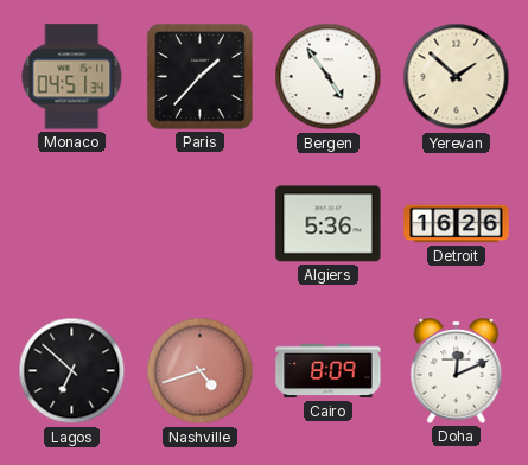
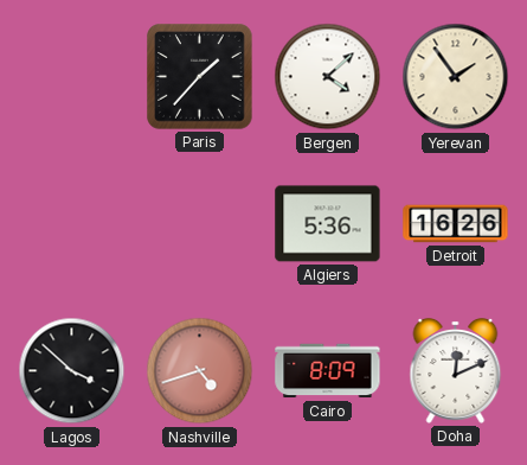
Monaco: 04:51 -> none
Bergen: 4:54 -> 4:08
Yerevan: 1:52 -> 1:54
Lagos: 6:52 -> 3:52
